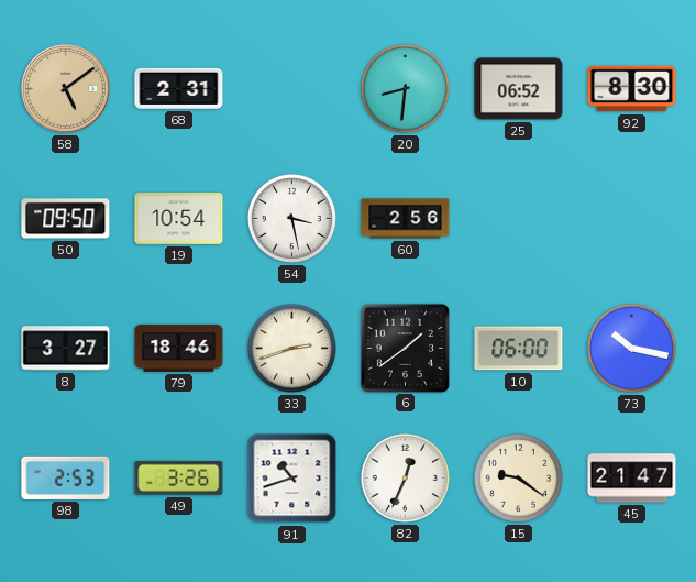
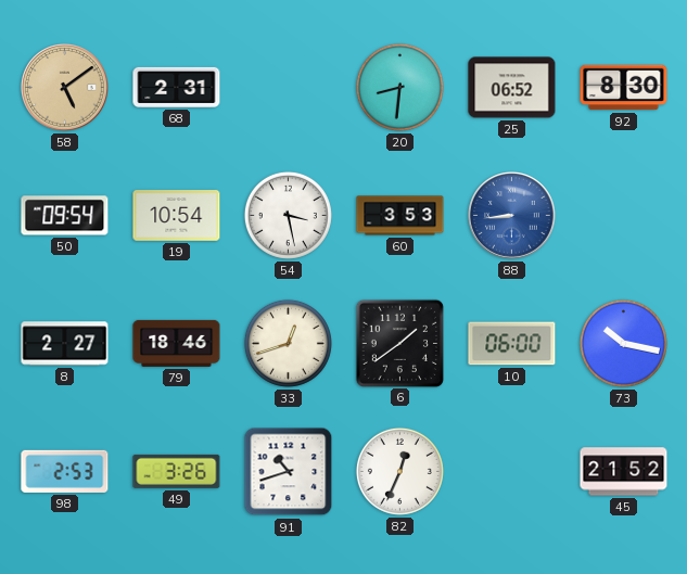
50: 09:50 -> 09:54
60: 2:56 -> 3:53
88: none -> 8:44
8: 3:27 -> 2:27
33: 2:42 -> 12:42
15: 9:21 -> none
45: 21:47 -> 21:52
